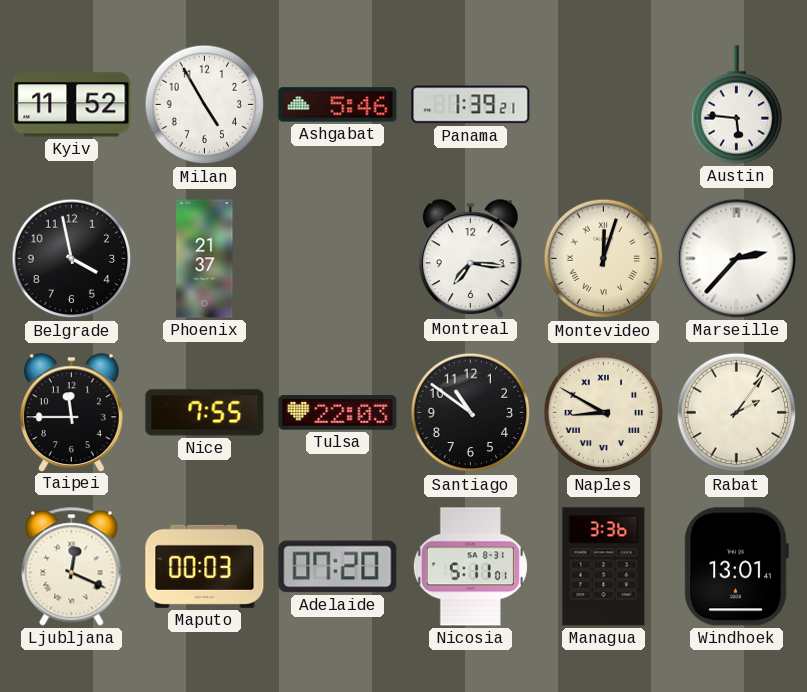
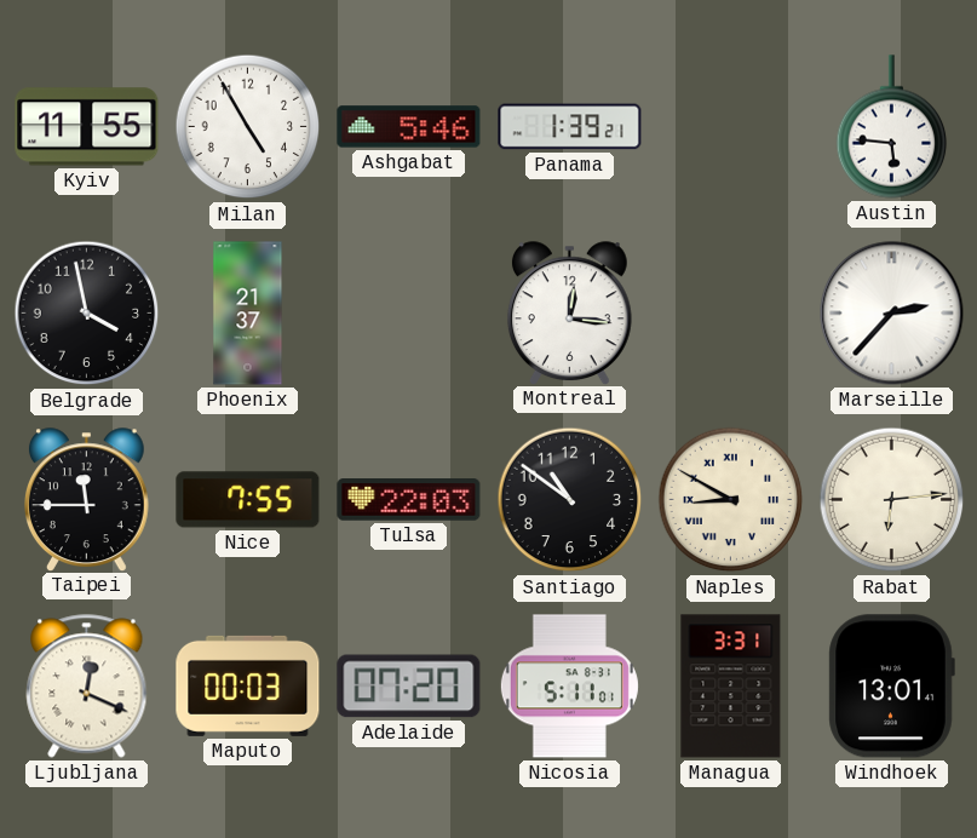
Kyiv: 11:52 -> 11:55
Montreal: 7:16 -> 12:16
Montevideo: 12:03 -> none
Rabat: 2:06 -> 6:14
Managua: 3:36 -> 3:31
